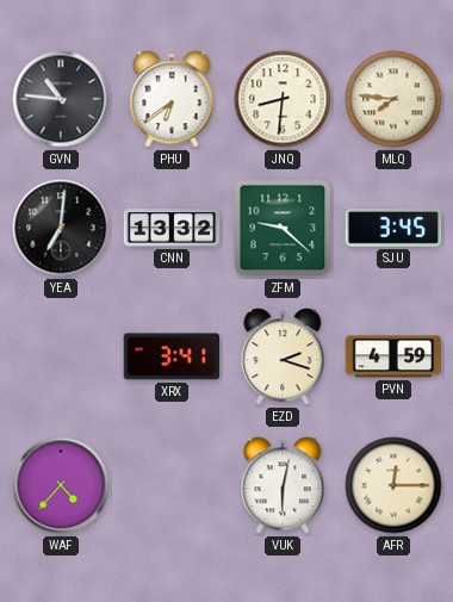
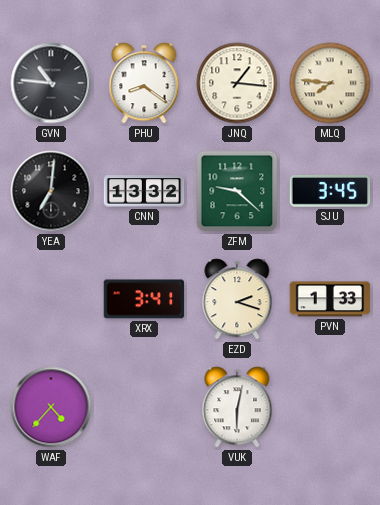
PHU: 6:39 -> 8:21
JNQ: 8:31 -> 1:16
PVN: 4:59 -> 1:33
AFR: 12:15 -> none
